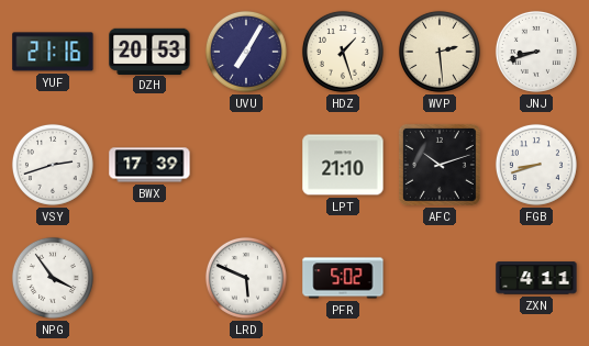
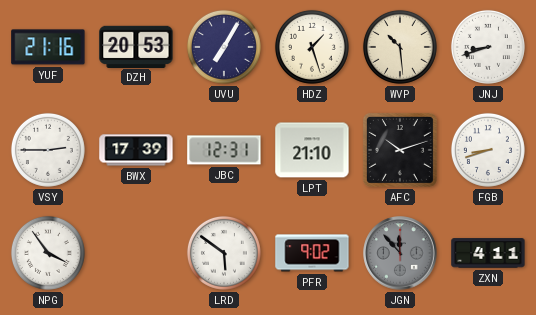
WVP: 2:29 -> 10:29
VSY: 2:42 -> 2:45
JBC: none -> 12:31
LRD: 5:49 -> 5:51
PFR: 5:02 -> 9:02
JGN: none -> 11:53
